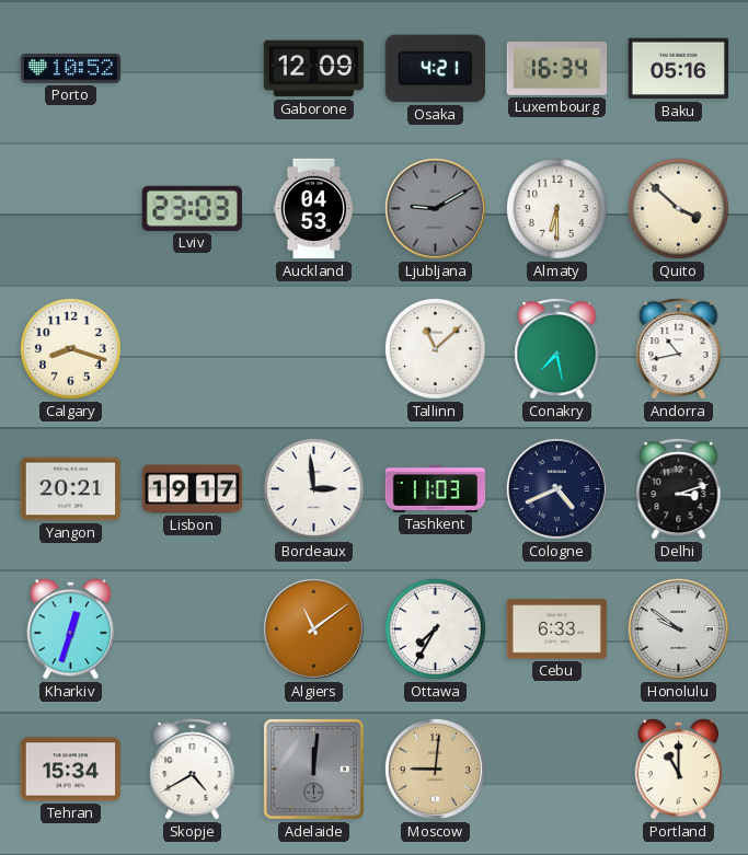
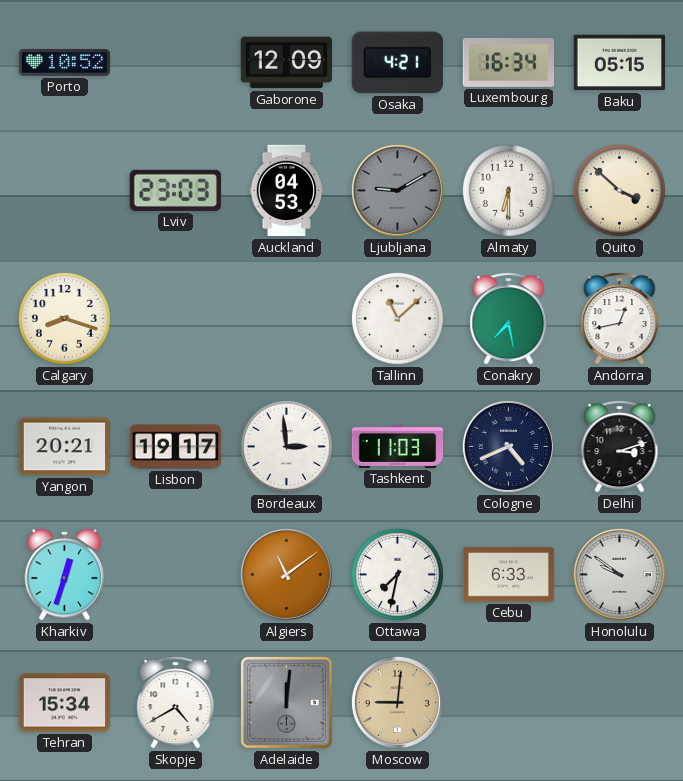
Baku: 05:16 -> 05:15
Andorra: 10:43 -> 12:43
Ottawa: 7:35 -> 7:32
Portland: 11:00 -> none
